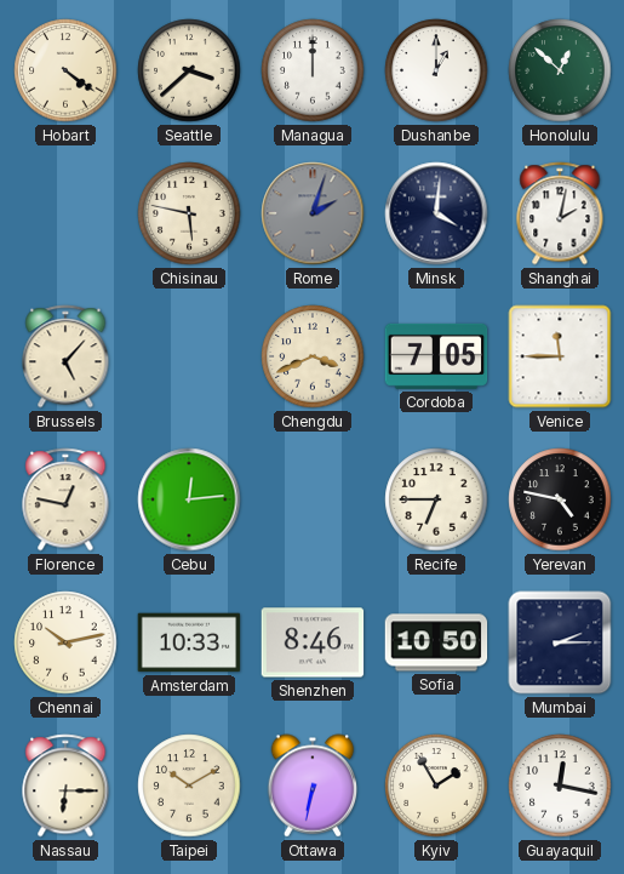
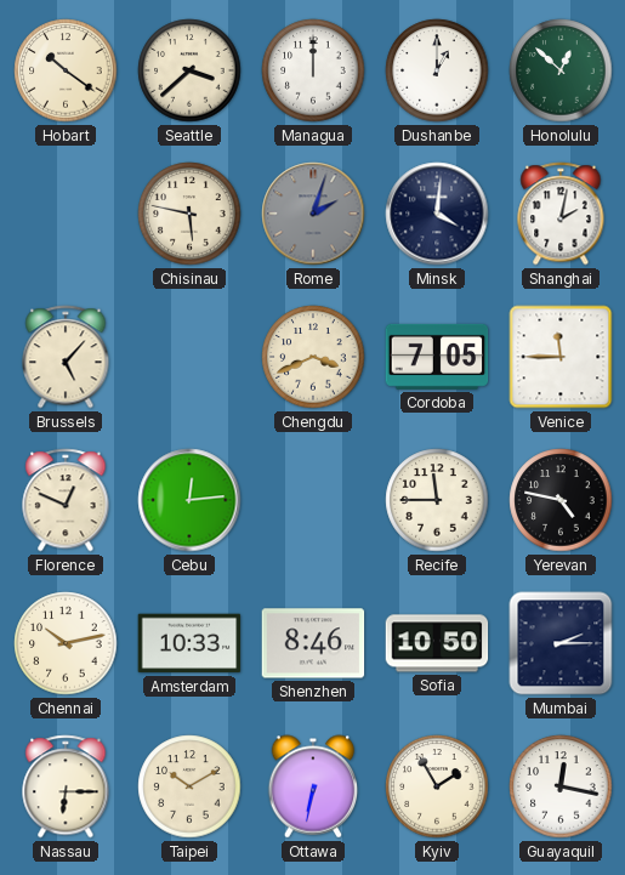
Hobart: 4:21 -> 10:21
Florence: 12:47 -> 12:49
Recife: 6:45 -> 11:45
